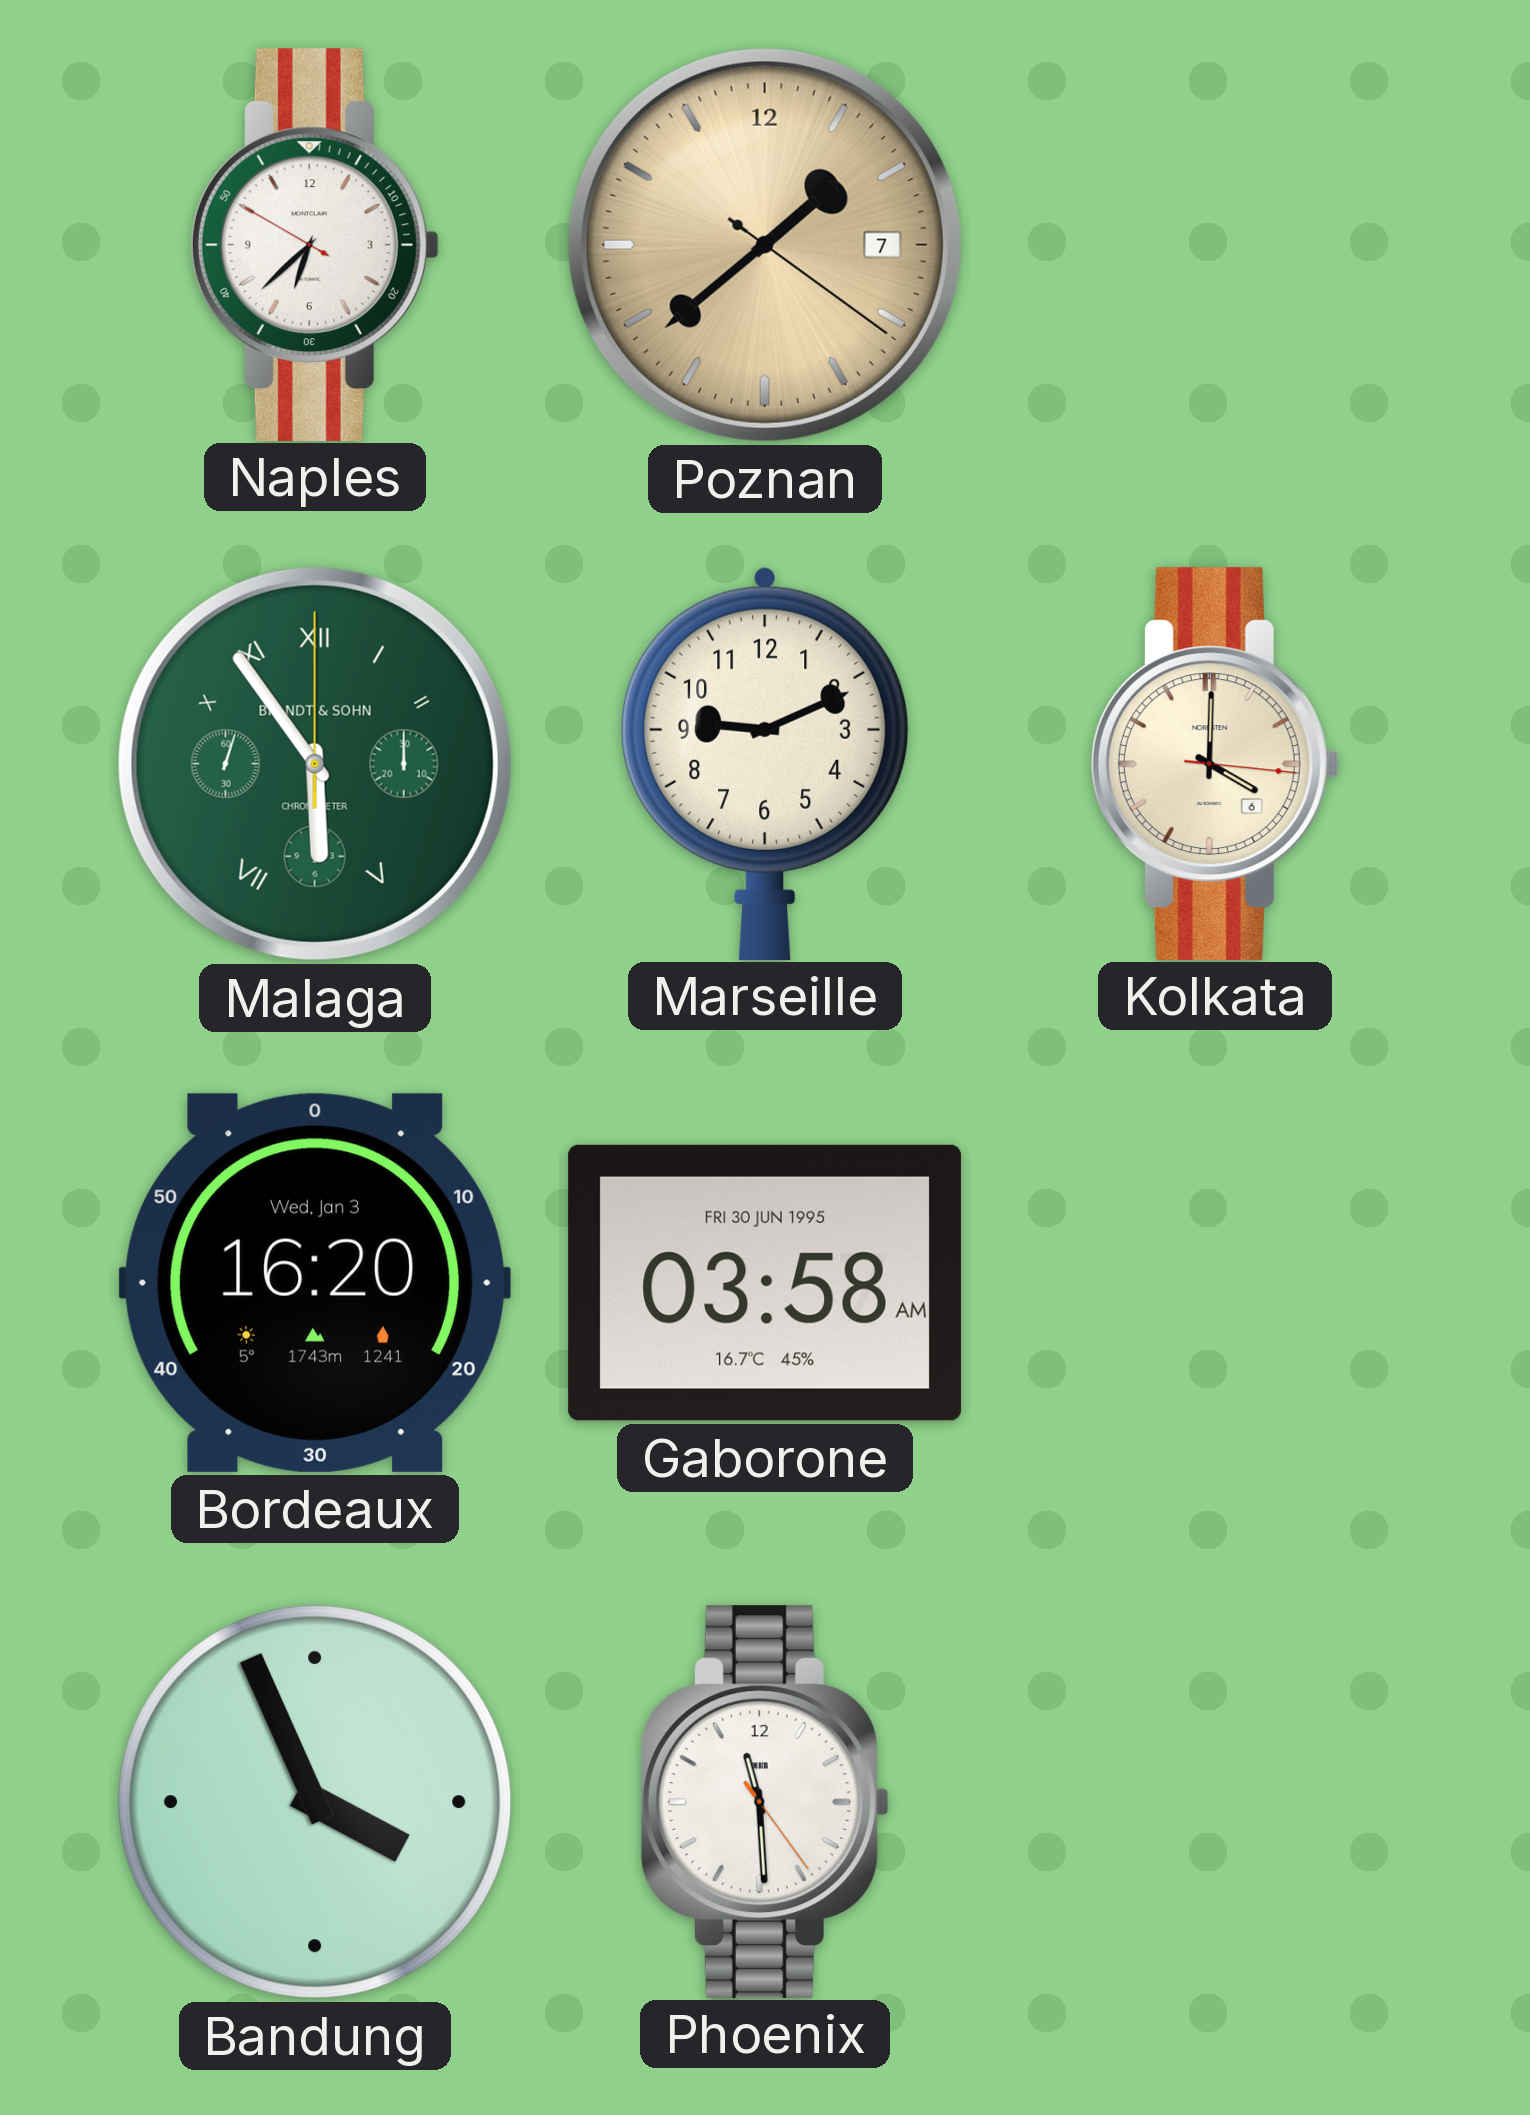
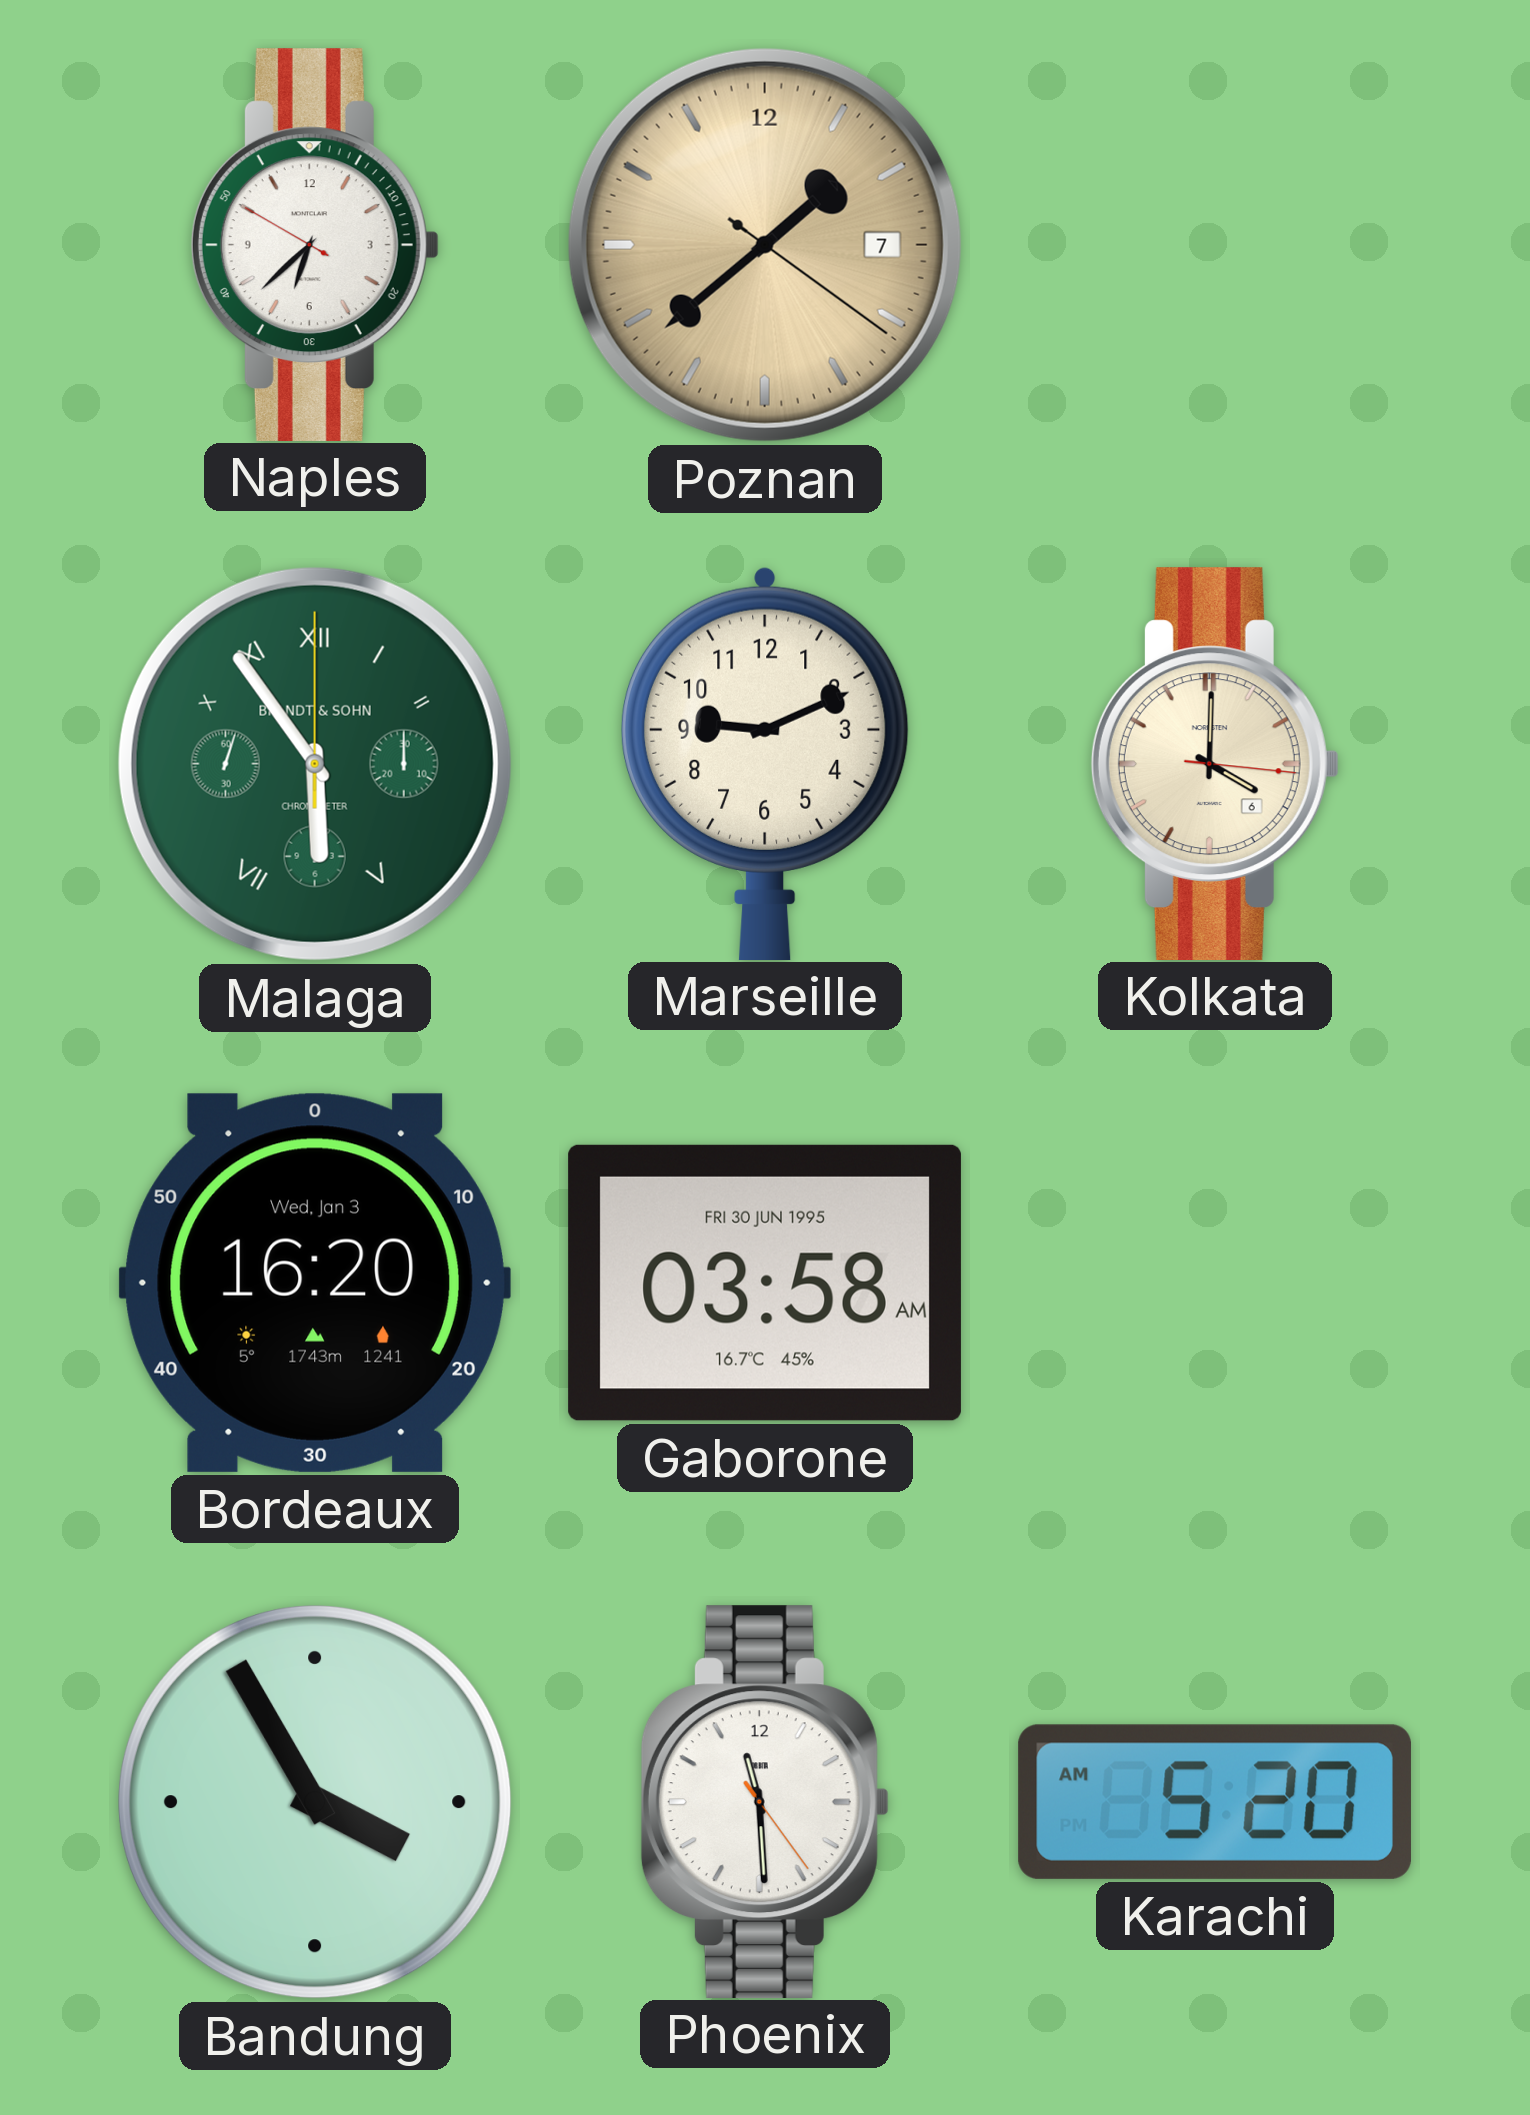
Bandung: 3:56 -> 3:55
Karachi: none -> 5:20
